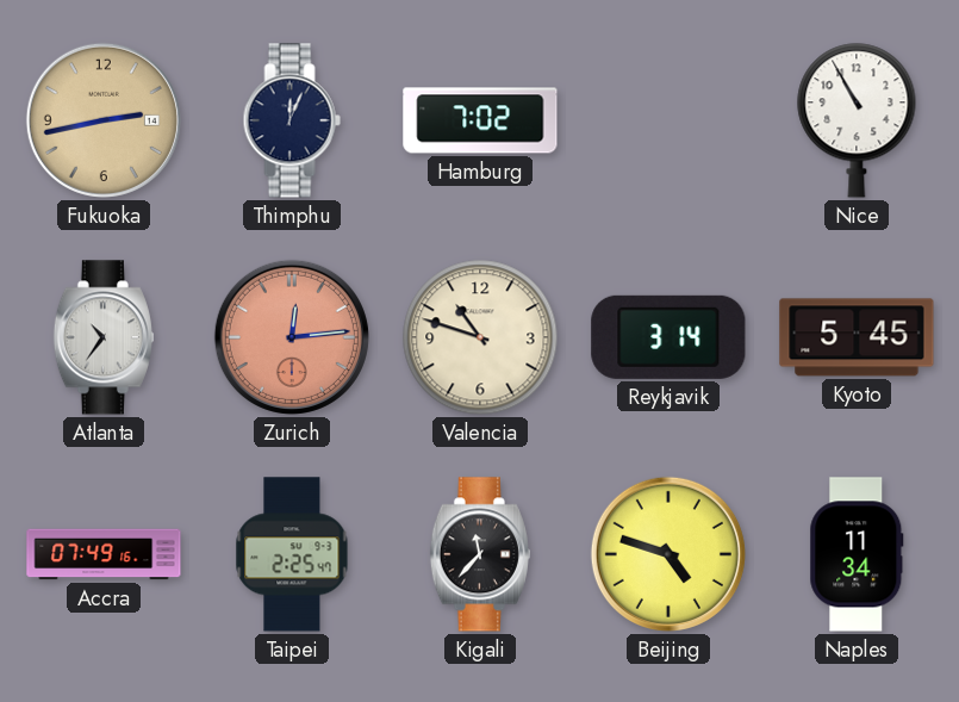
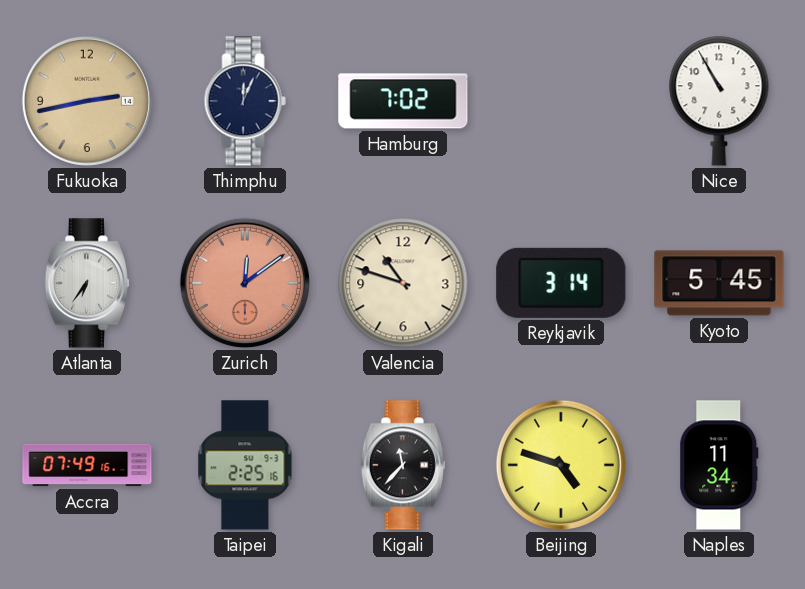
Atlanta: 10:36 -> 6:36
Zurich: 12:14 -> 12:09
Taipei: 2:25:47 -> 2:25:16
